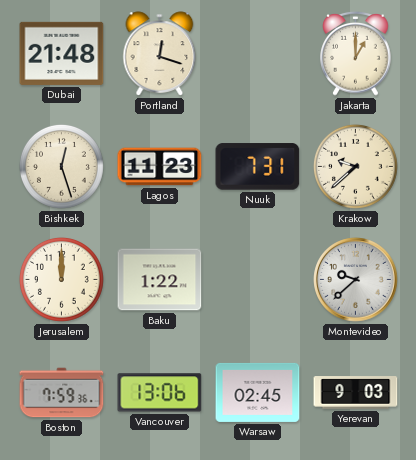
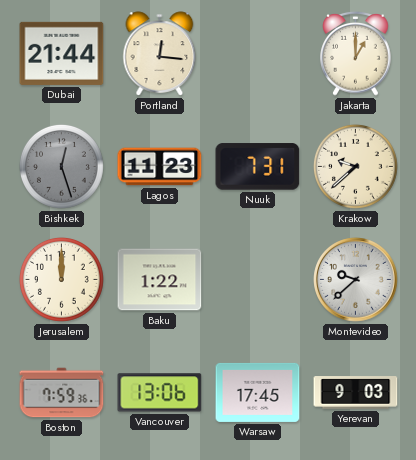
Dubai: 21:48 -> 21:44
Portland: 12:18 -> 12:16
Bishkek dial: cream -> grey
Warsaw: 02:45 -> 17:45
